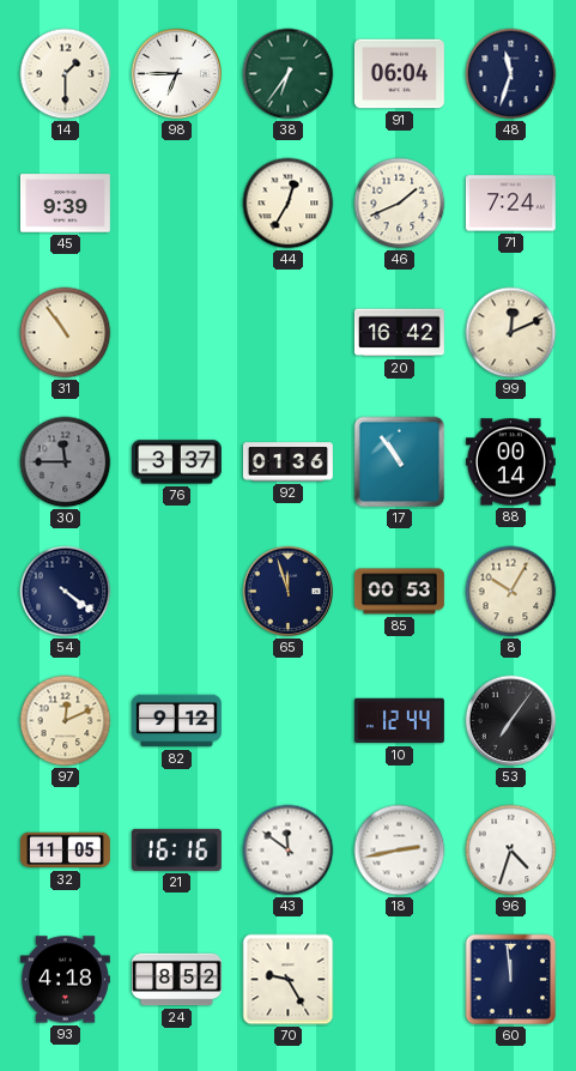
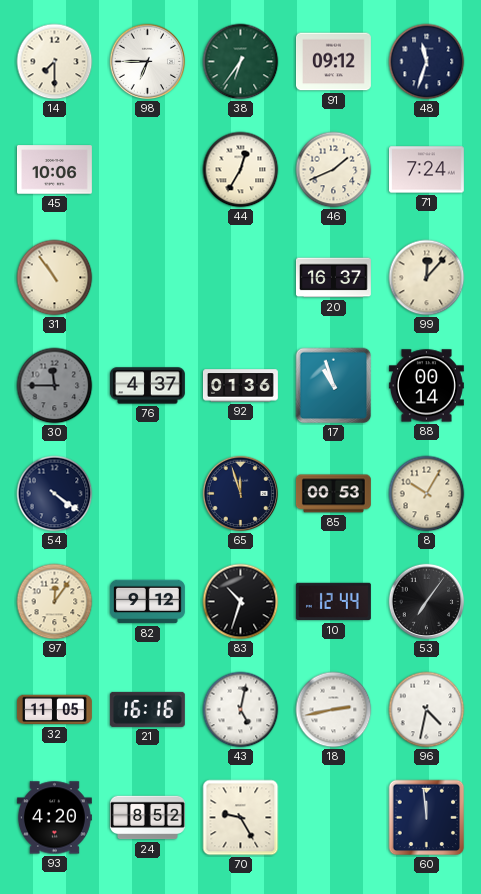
14: 1:30 -> 7:30
91: 06:04 -> 09:12
45: 9:39 -> 10:06
20: 16:42 -> 16:37
99: 12:11 -> 12:07
76: 3:37 -> 4:37
17: 10:54 -> 10:57
97: 12:11 -> 12:06
83: none -> 10:33
43: 11:51 -> 5:02
96: 4:33 -> 4:32
93: 4:18 -> 4:20
